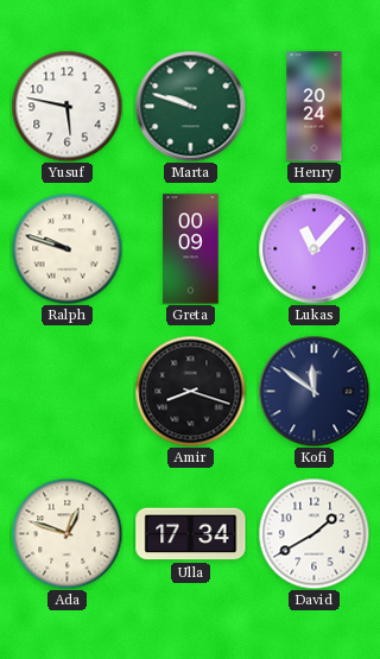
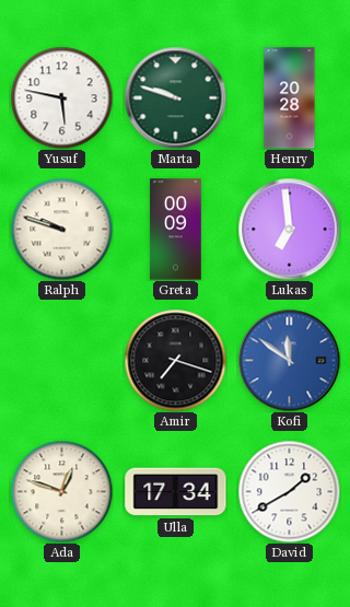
Henry: 20:24 -> 20:28
Lukas: 11:07 -> 6:59
Amir: 8:18 -> 7:18
Kofi dial: navy -> blue
